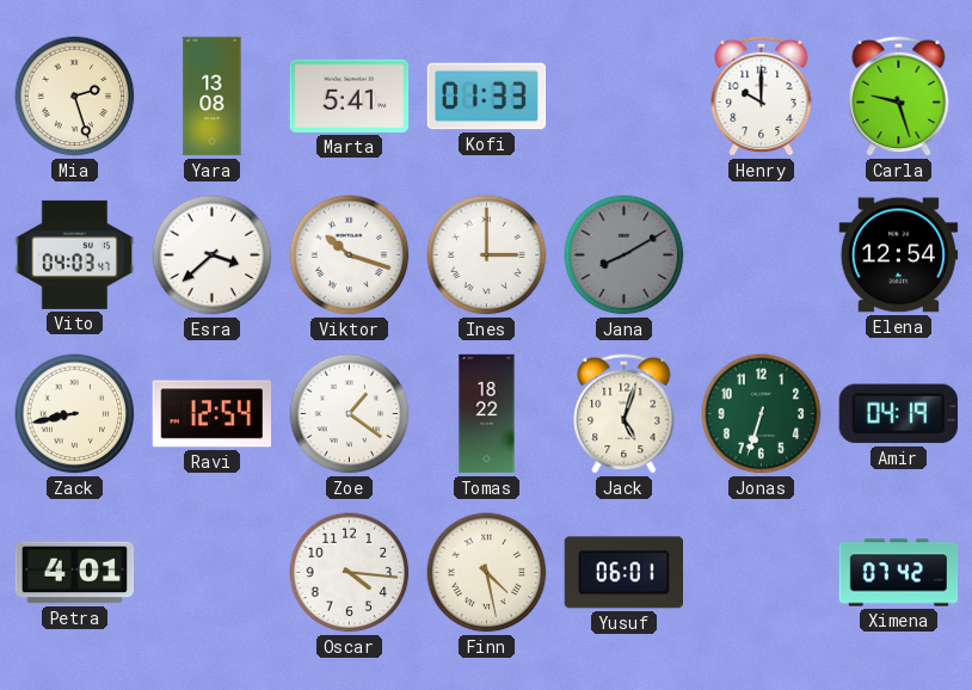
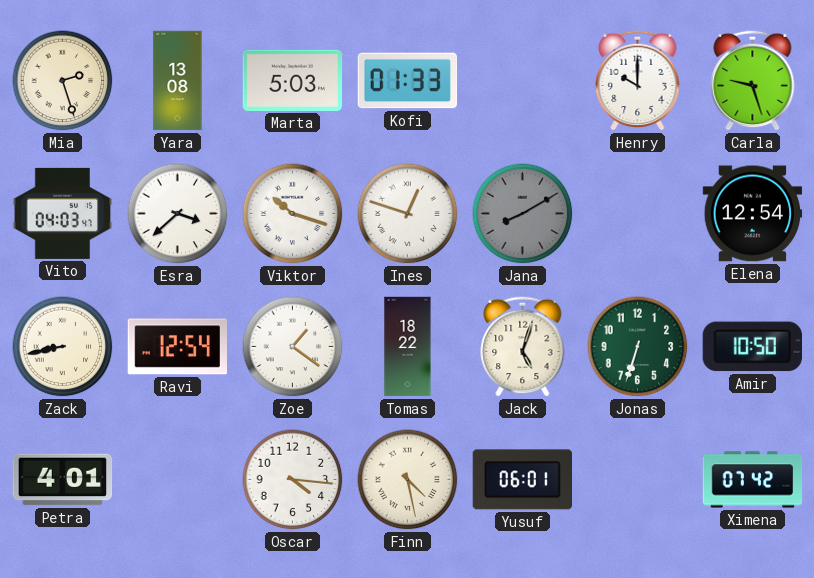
Marta: 5:41 -> 5:03
Ines: 3:00 -> 12:48
Amir: 04:19 -> 10:50
